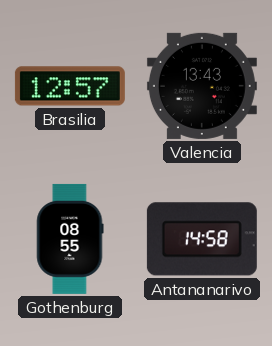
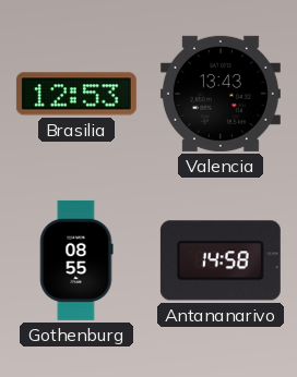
Brasilia: 12:57 -> 12:53
